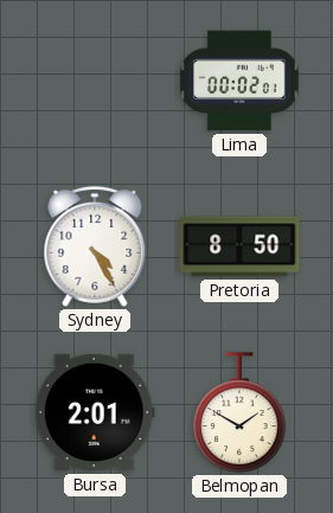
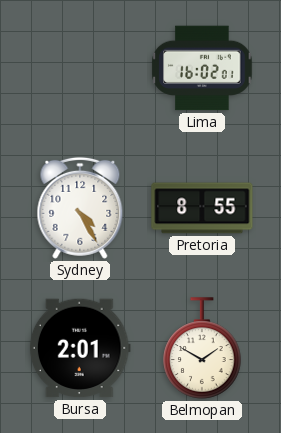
Lima: 00:02 -> 16:02
Pretoria: 8:50 -> 8:55
